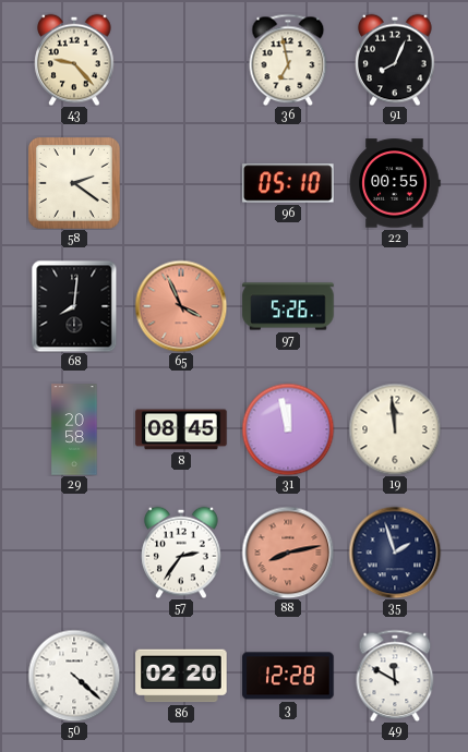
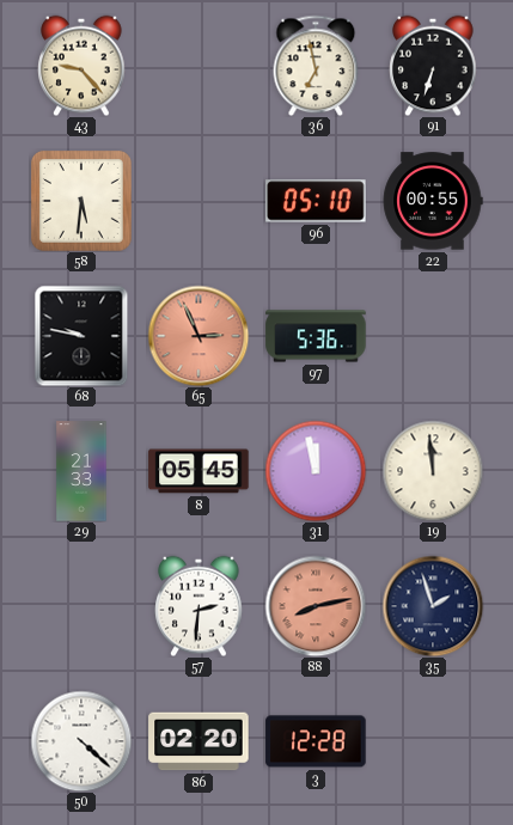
91: 8:04 -> 6:33
58: 2:21 -> 5:31
68: 8:01 -> 9:47
65: 3:56 -> 2:56
97: 5:26 -> 5:36
29: 20:58 -> 21:33
8: 08:45 -> 05:45
57: 2:36 -> 2:31
49: 11:50 -> none
